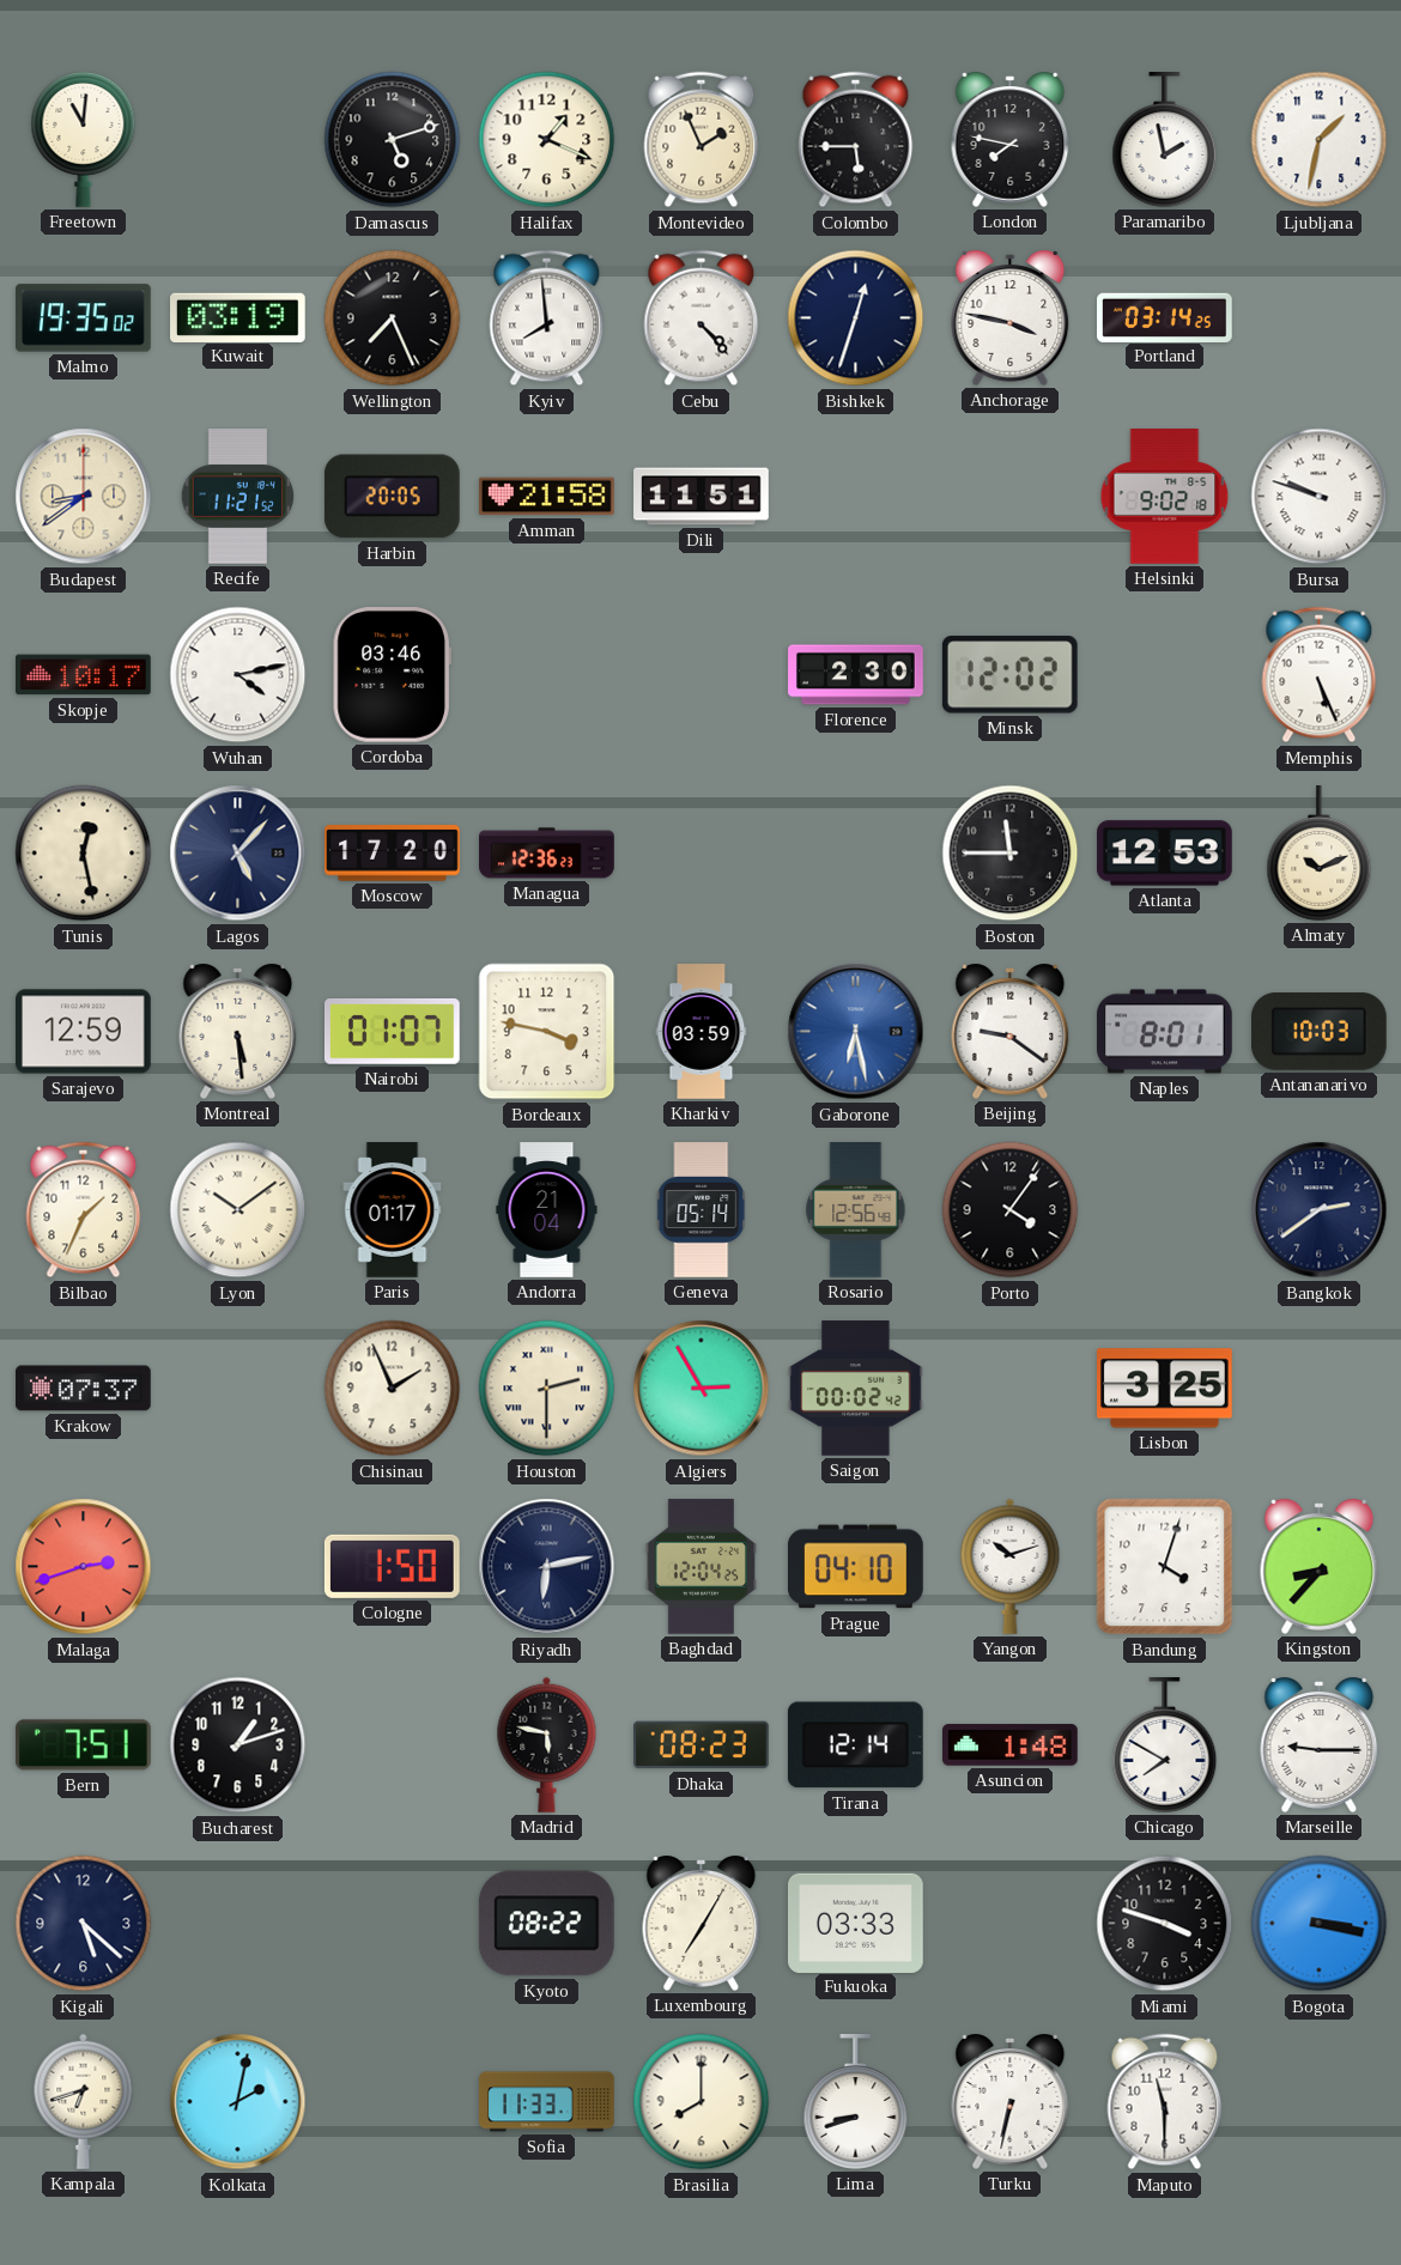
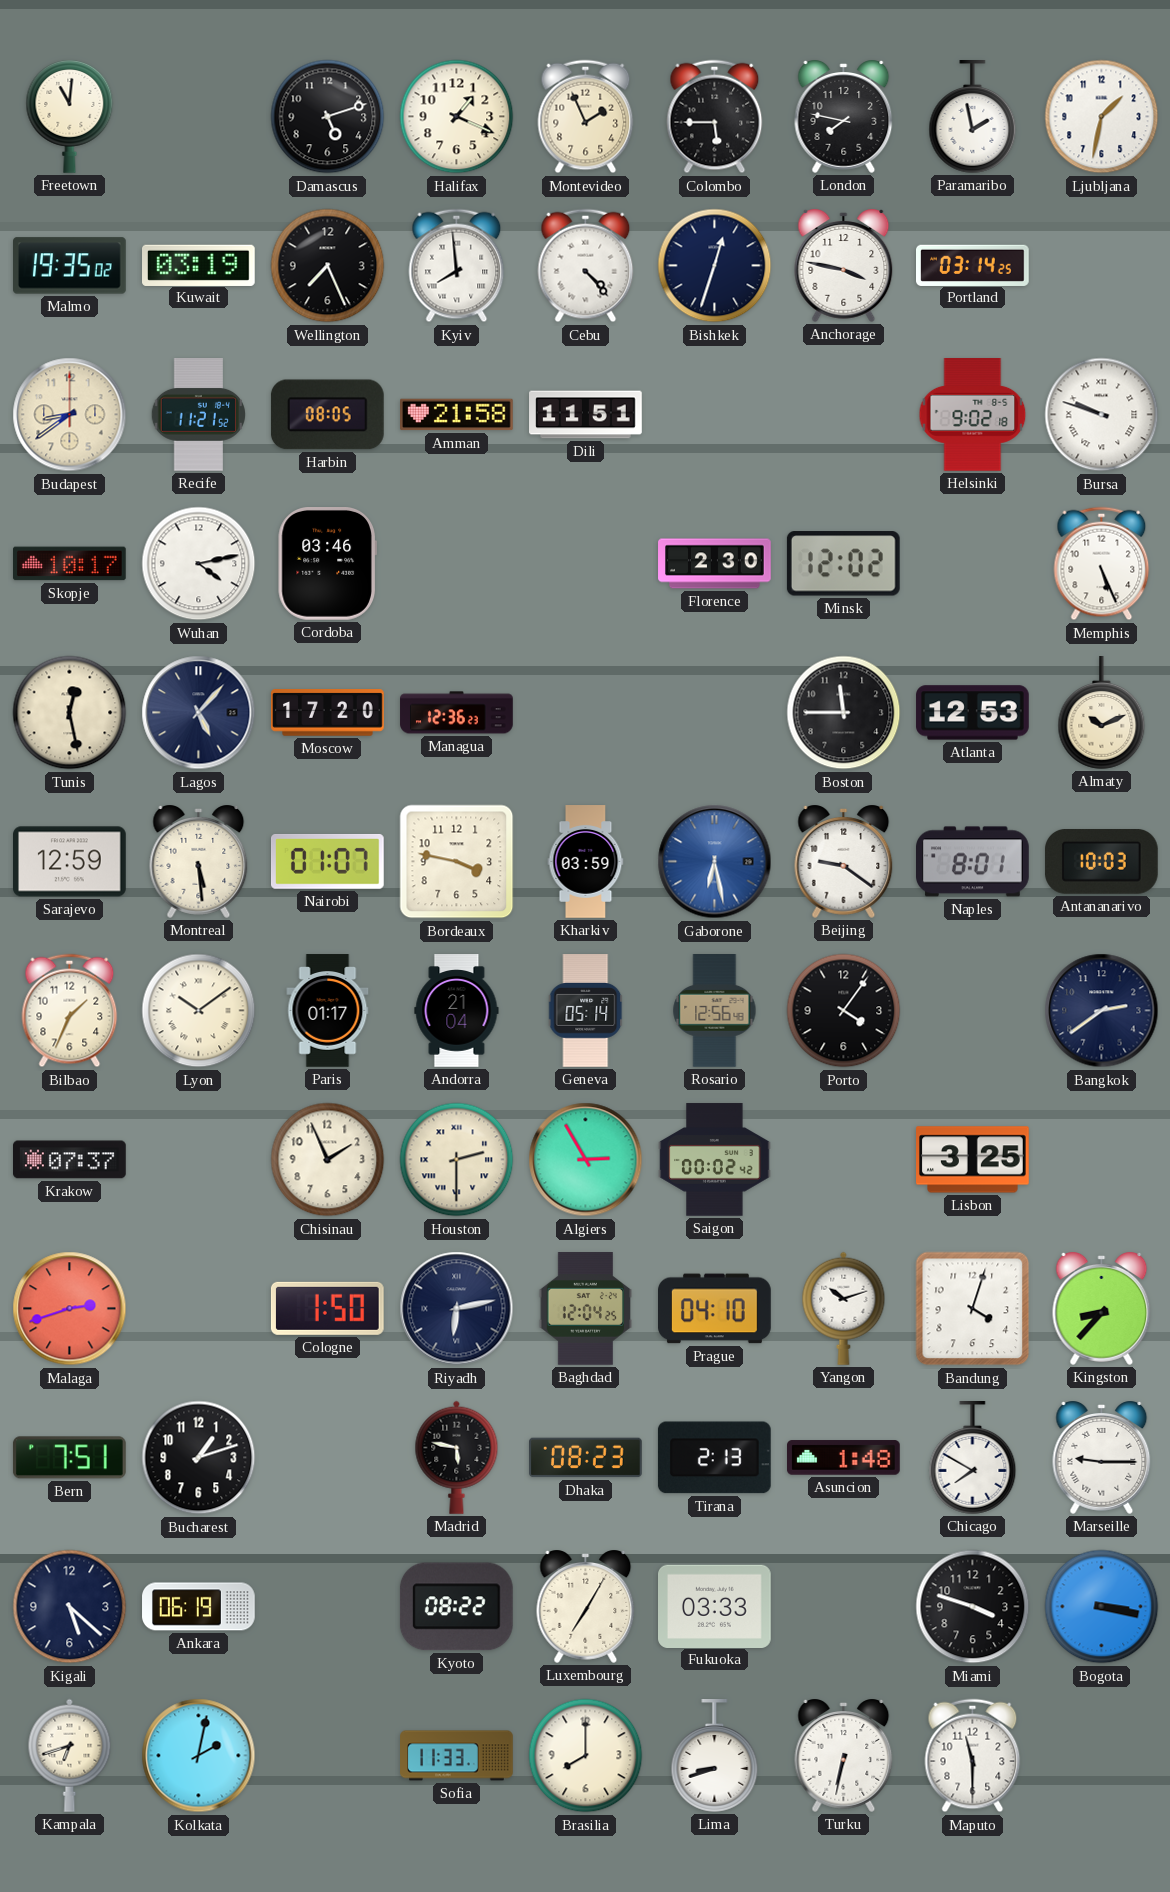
Harbin: 20:05 -> 08:05
Tirana: 12:14 -> 2:13
Ankara: none -> 06:19
